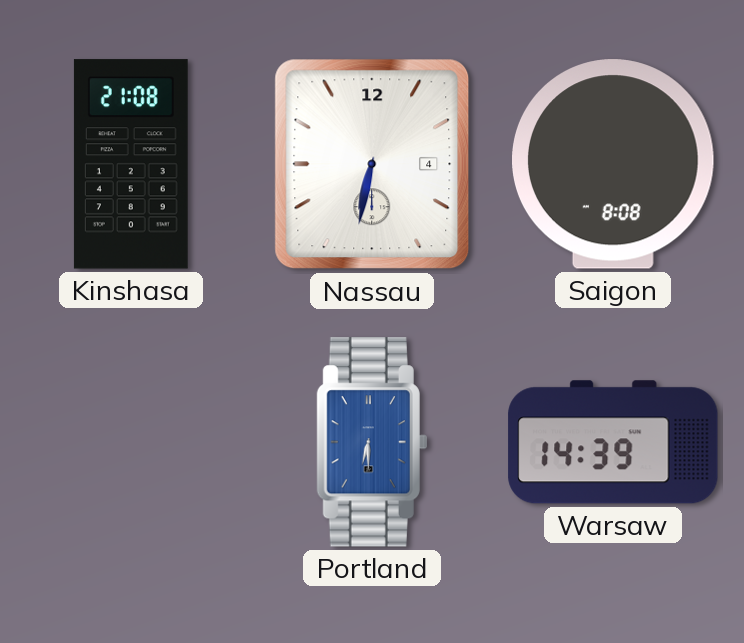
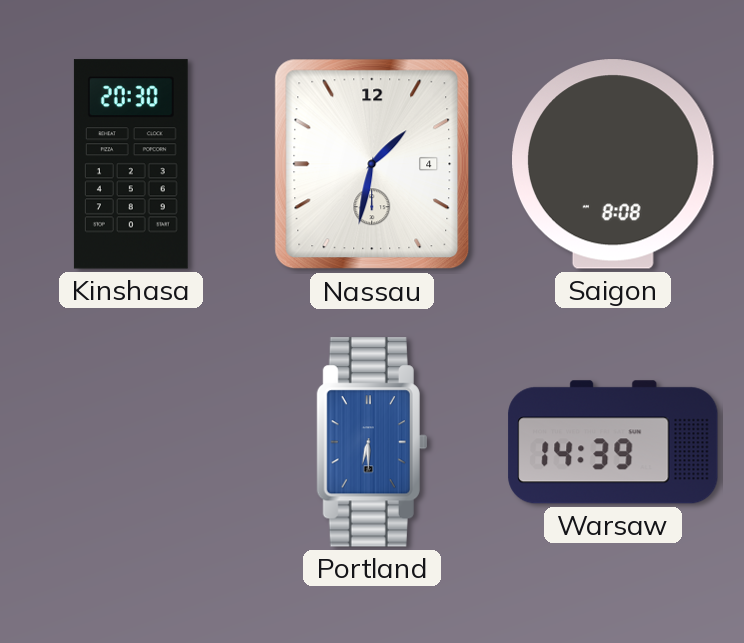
Kinshasa: 21:08 -> 20:30
Nassau: 6:32 -> 1:32
